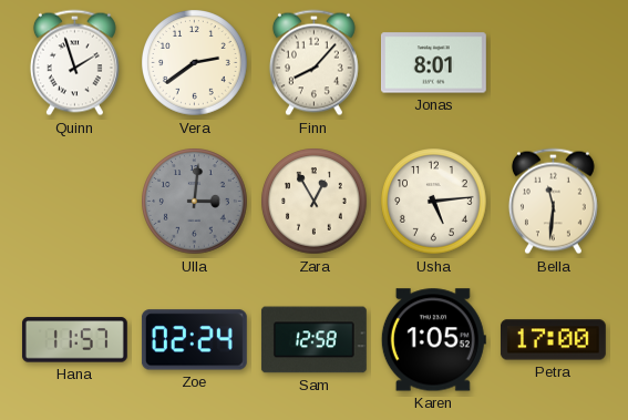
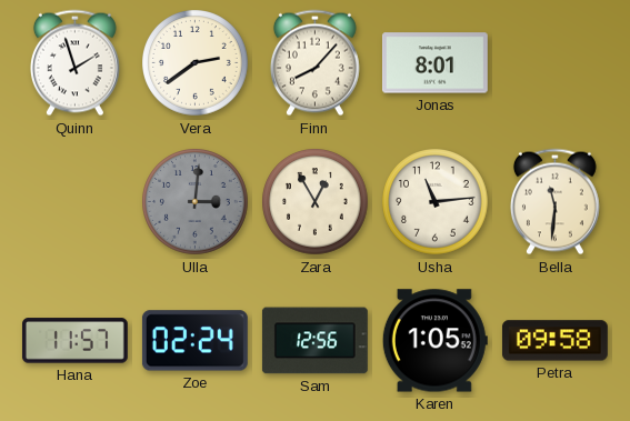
Usha: 5:14 -> 11:14
Sam: 12:58 -> 12:56
Petra: 17:00 -> 09:58
